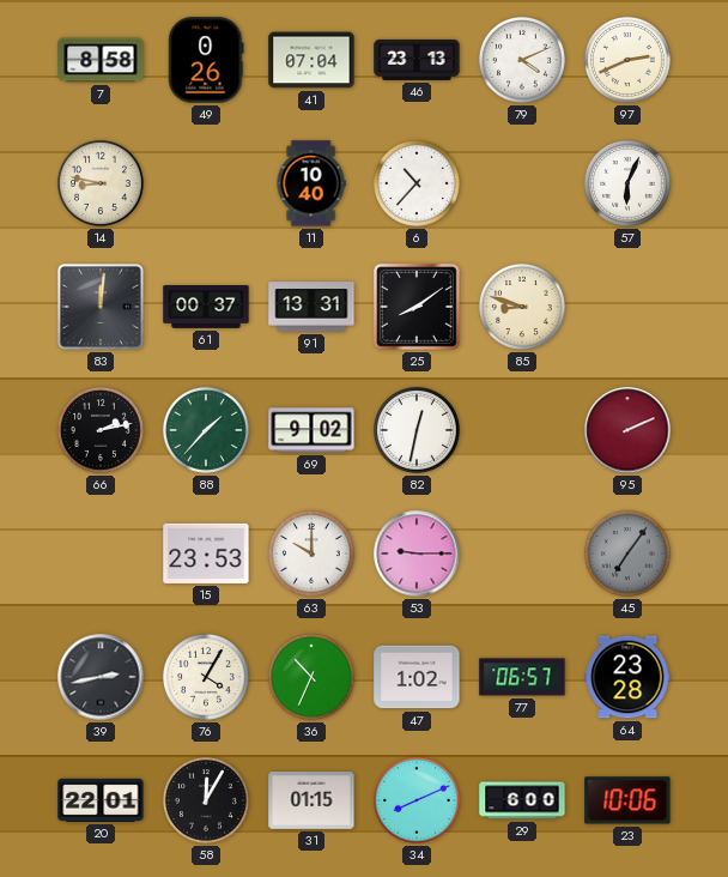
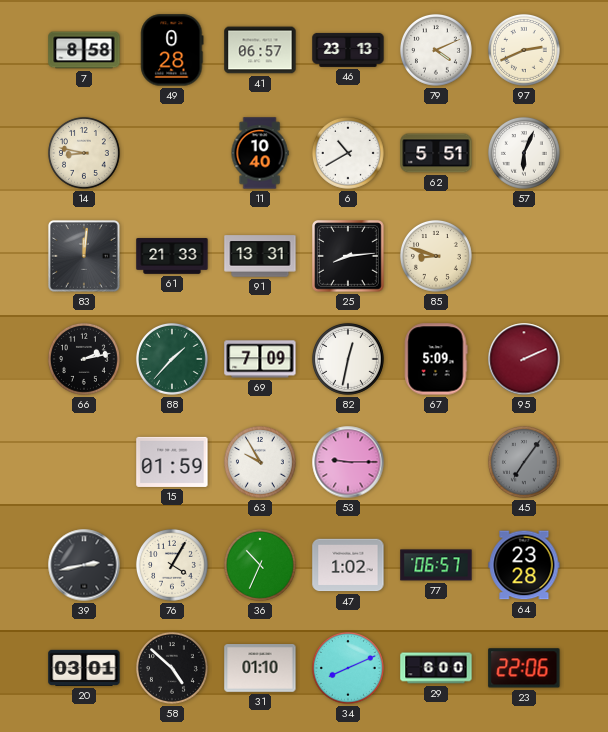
49: 0:26 -> 0:28
41: 07:04 -> 06:57
6: 10:37 -> 10:40
62: none -> 5:51
61: 00:37 -> 21:33
25: 8:09 -> 8:14
69: 9:02 -> 7:09
67: none -> 5:09
15: 23:53 -> 01:59
63: 10:00 -> 9:55
20: 22:01 -> 03:01
58: 12:05 -> 4:52
31: 01:15 -> 01:10
23: 10:06 -> 22:06
